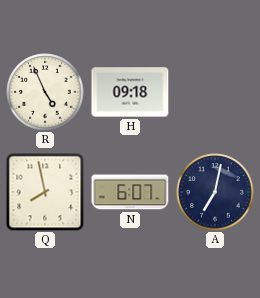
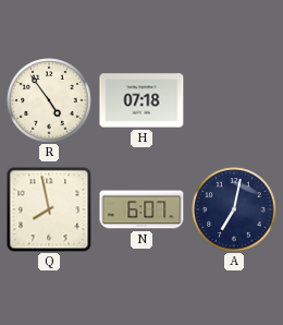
R: 4:56 -> 4:54
H: 09:18 -> 07:18
